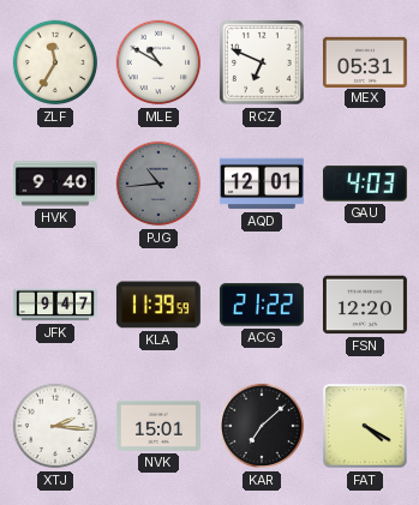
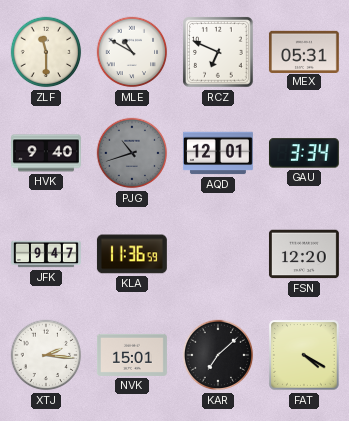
ZLF: 11:35 -> 11:30
PJG: 10:44 -> 10:42
GAU: 4:03 -> 3:34
KLA: 11:39 -> 11:36
ACG: 21:22 -> none
